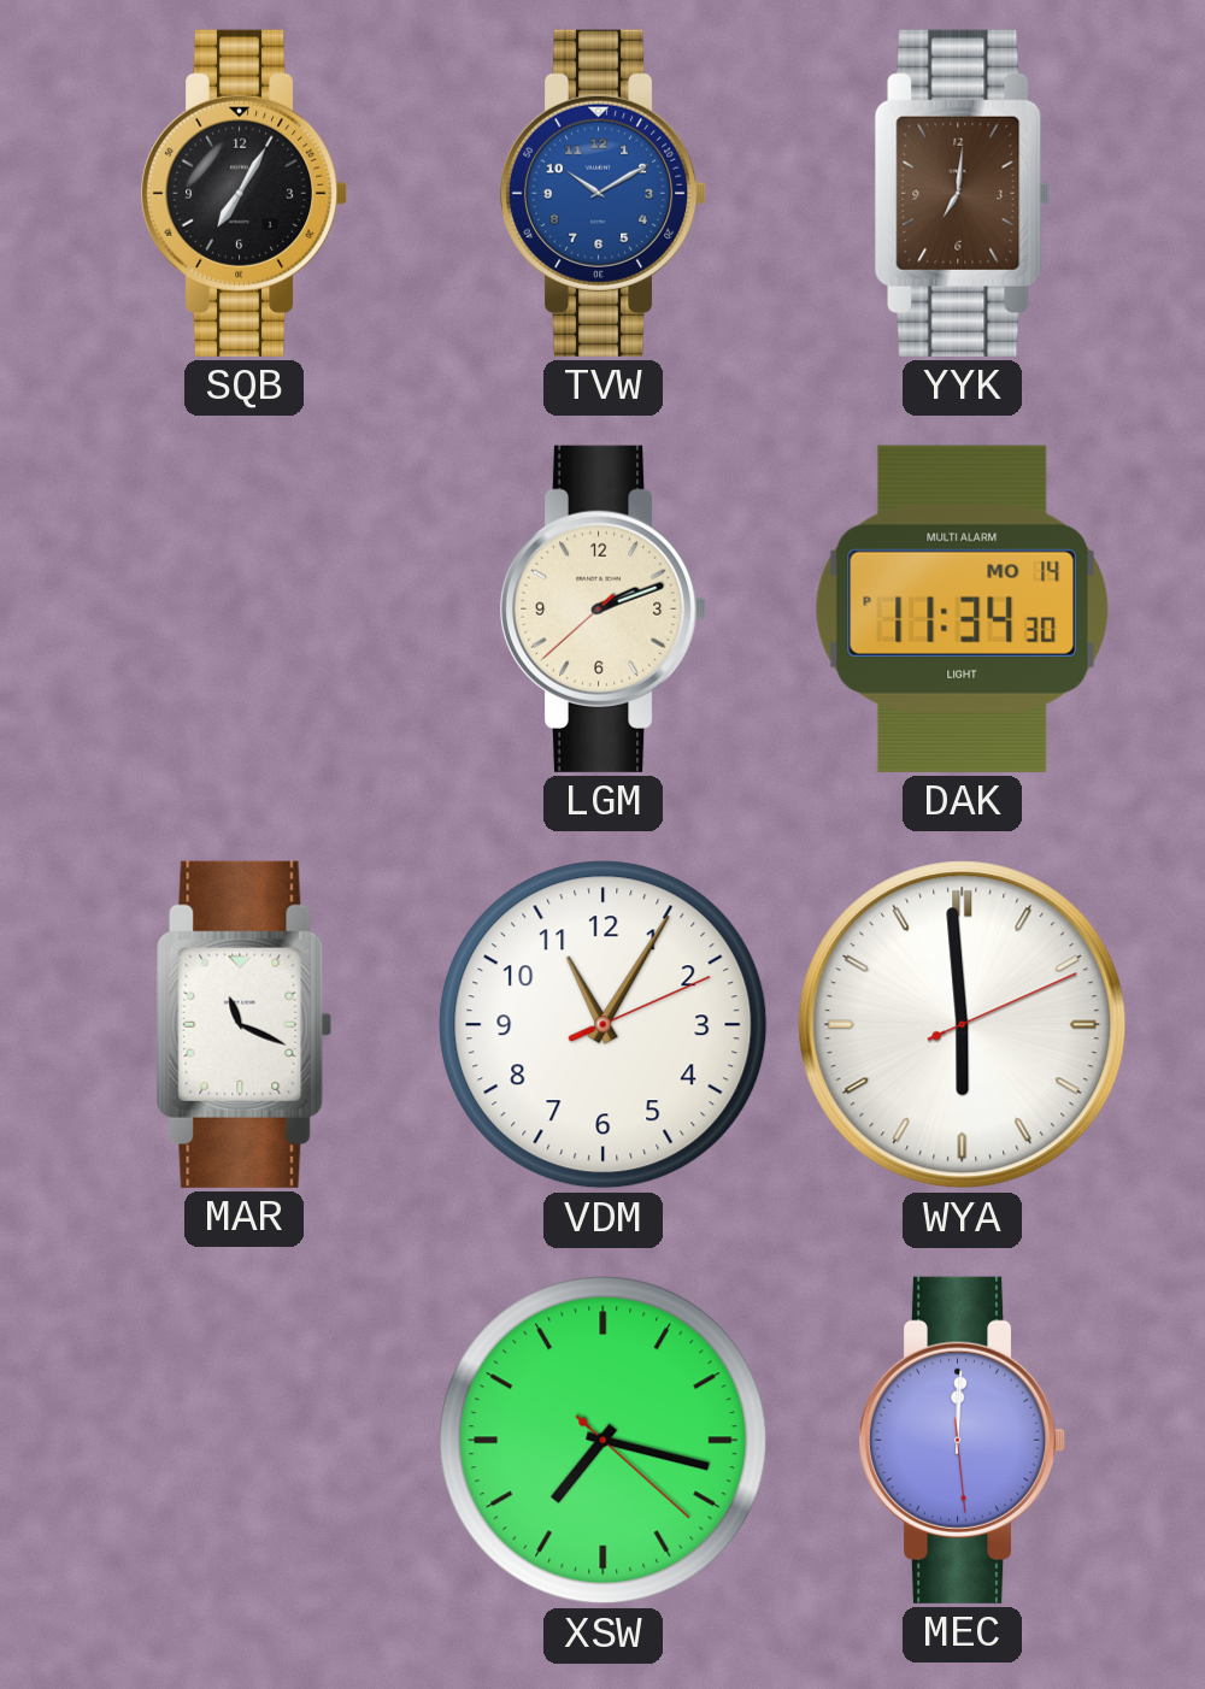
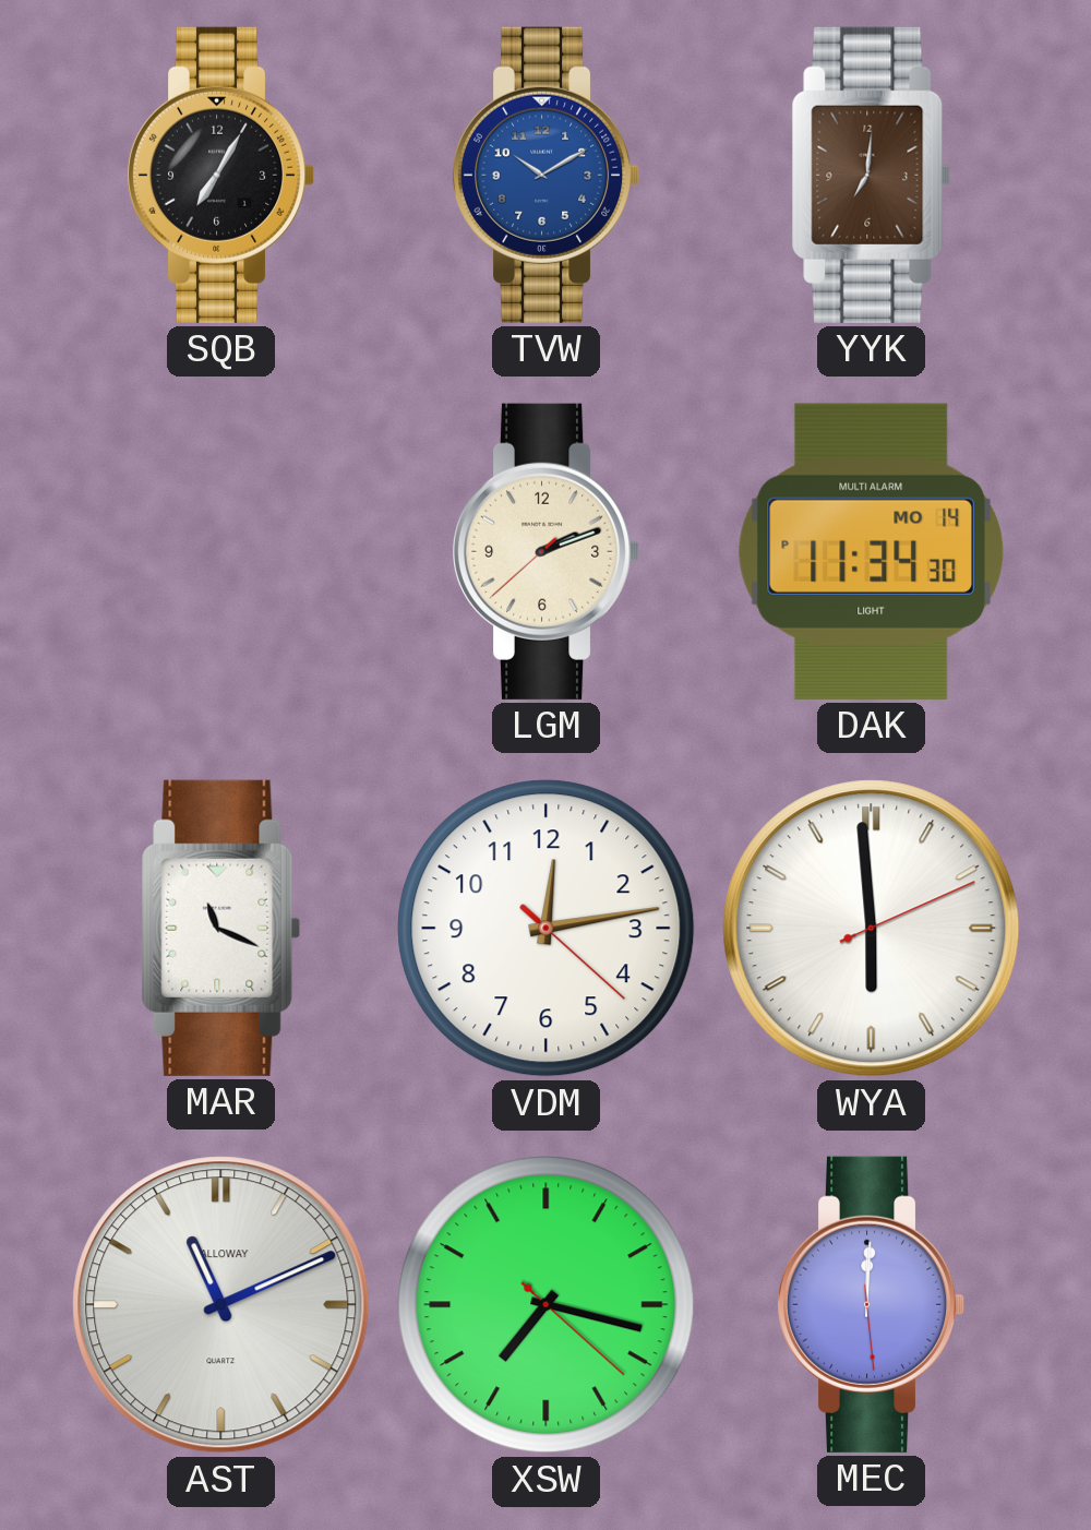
VDM: 11:05 -> 12:13
AST: none -> 11:11
